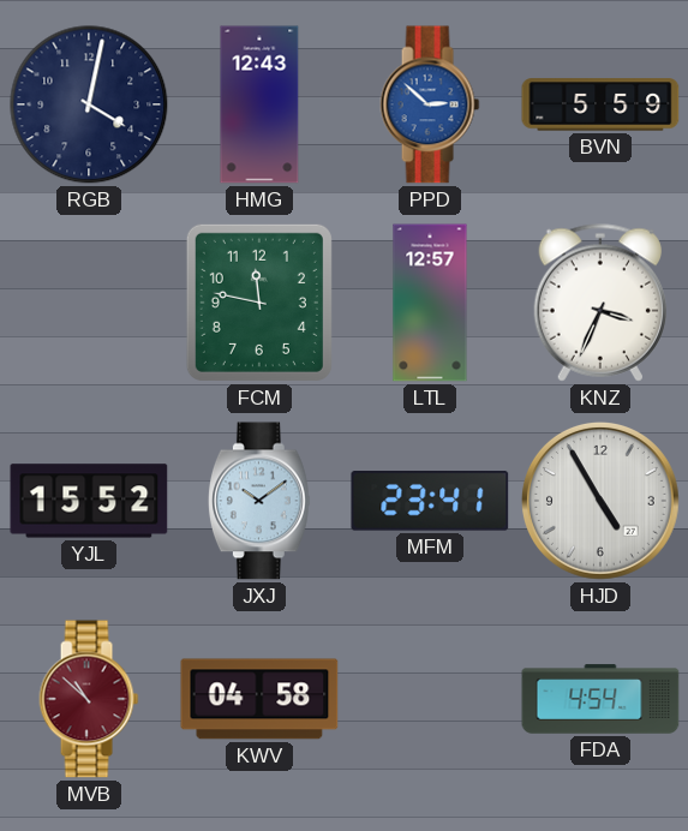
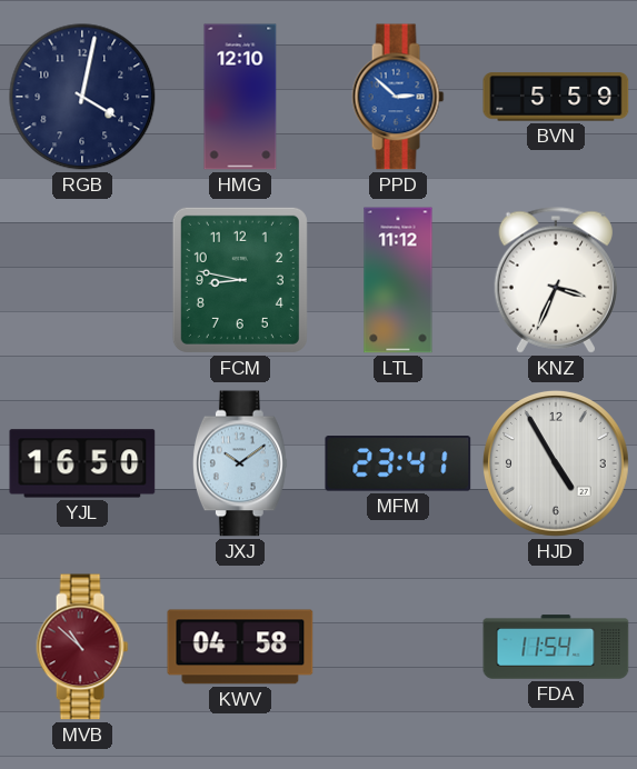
HMG: 12:43 -> 12:10
FCM: 11:47 -> 8:47
LTL: 12:57 -> 11:12
YJL: 15:52 -> 16:50
FDA: 4:54 -> 11:54
